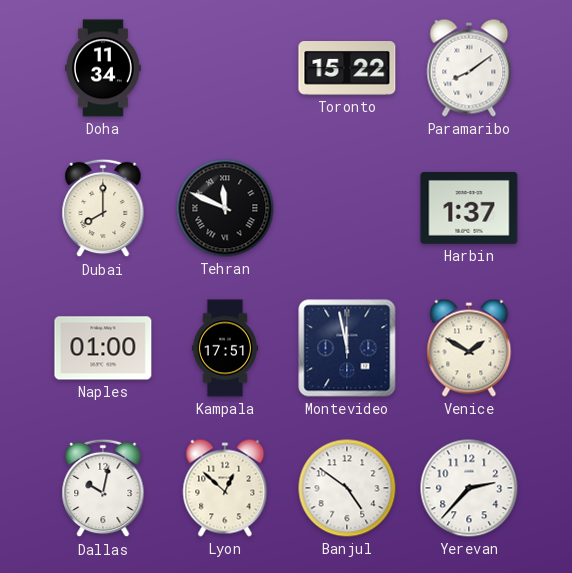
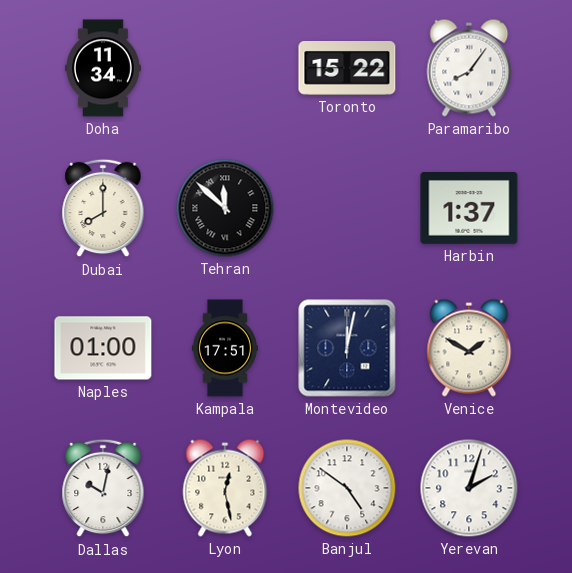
Paramaribo: 8:09 -> 8:06
Tehran: 11:49 -> 11:52
Montevideo: 11:58 -> 12:02
Lyon: 12:52 -> 12:28
Yerevan: 2:37 -> 2:03
